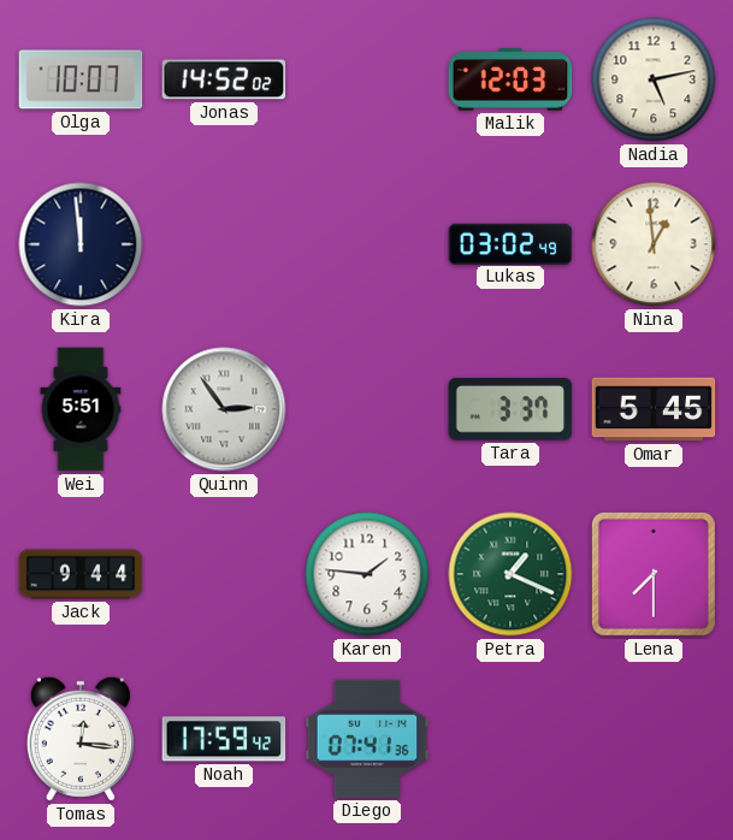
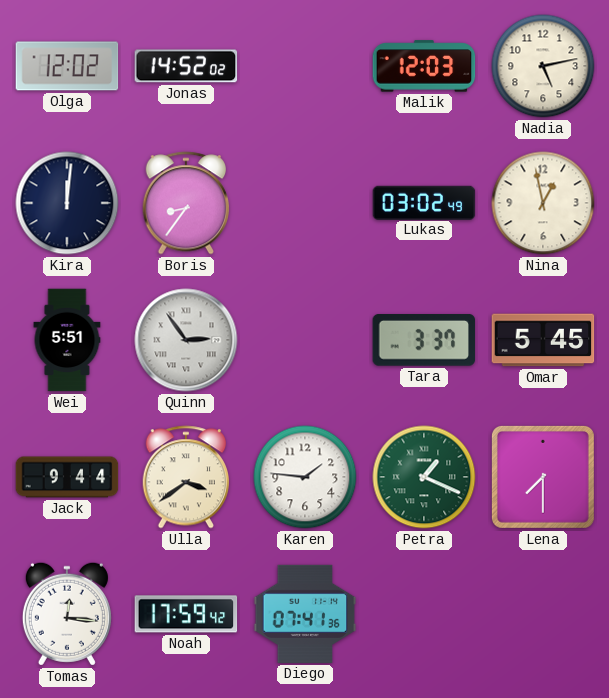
Olga: 10:07 -> 12:02
Kira: 11:59 -> 12:01
Boris: none -> 8:36
Nina: 12:59 -> 12:58
Ulla: none -> 3:39
